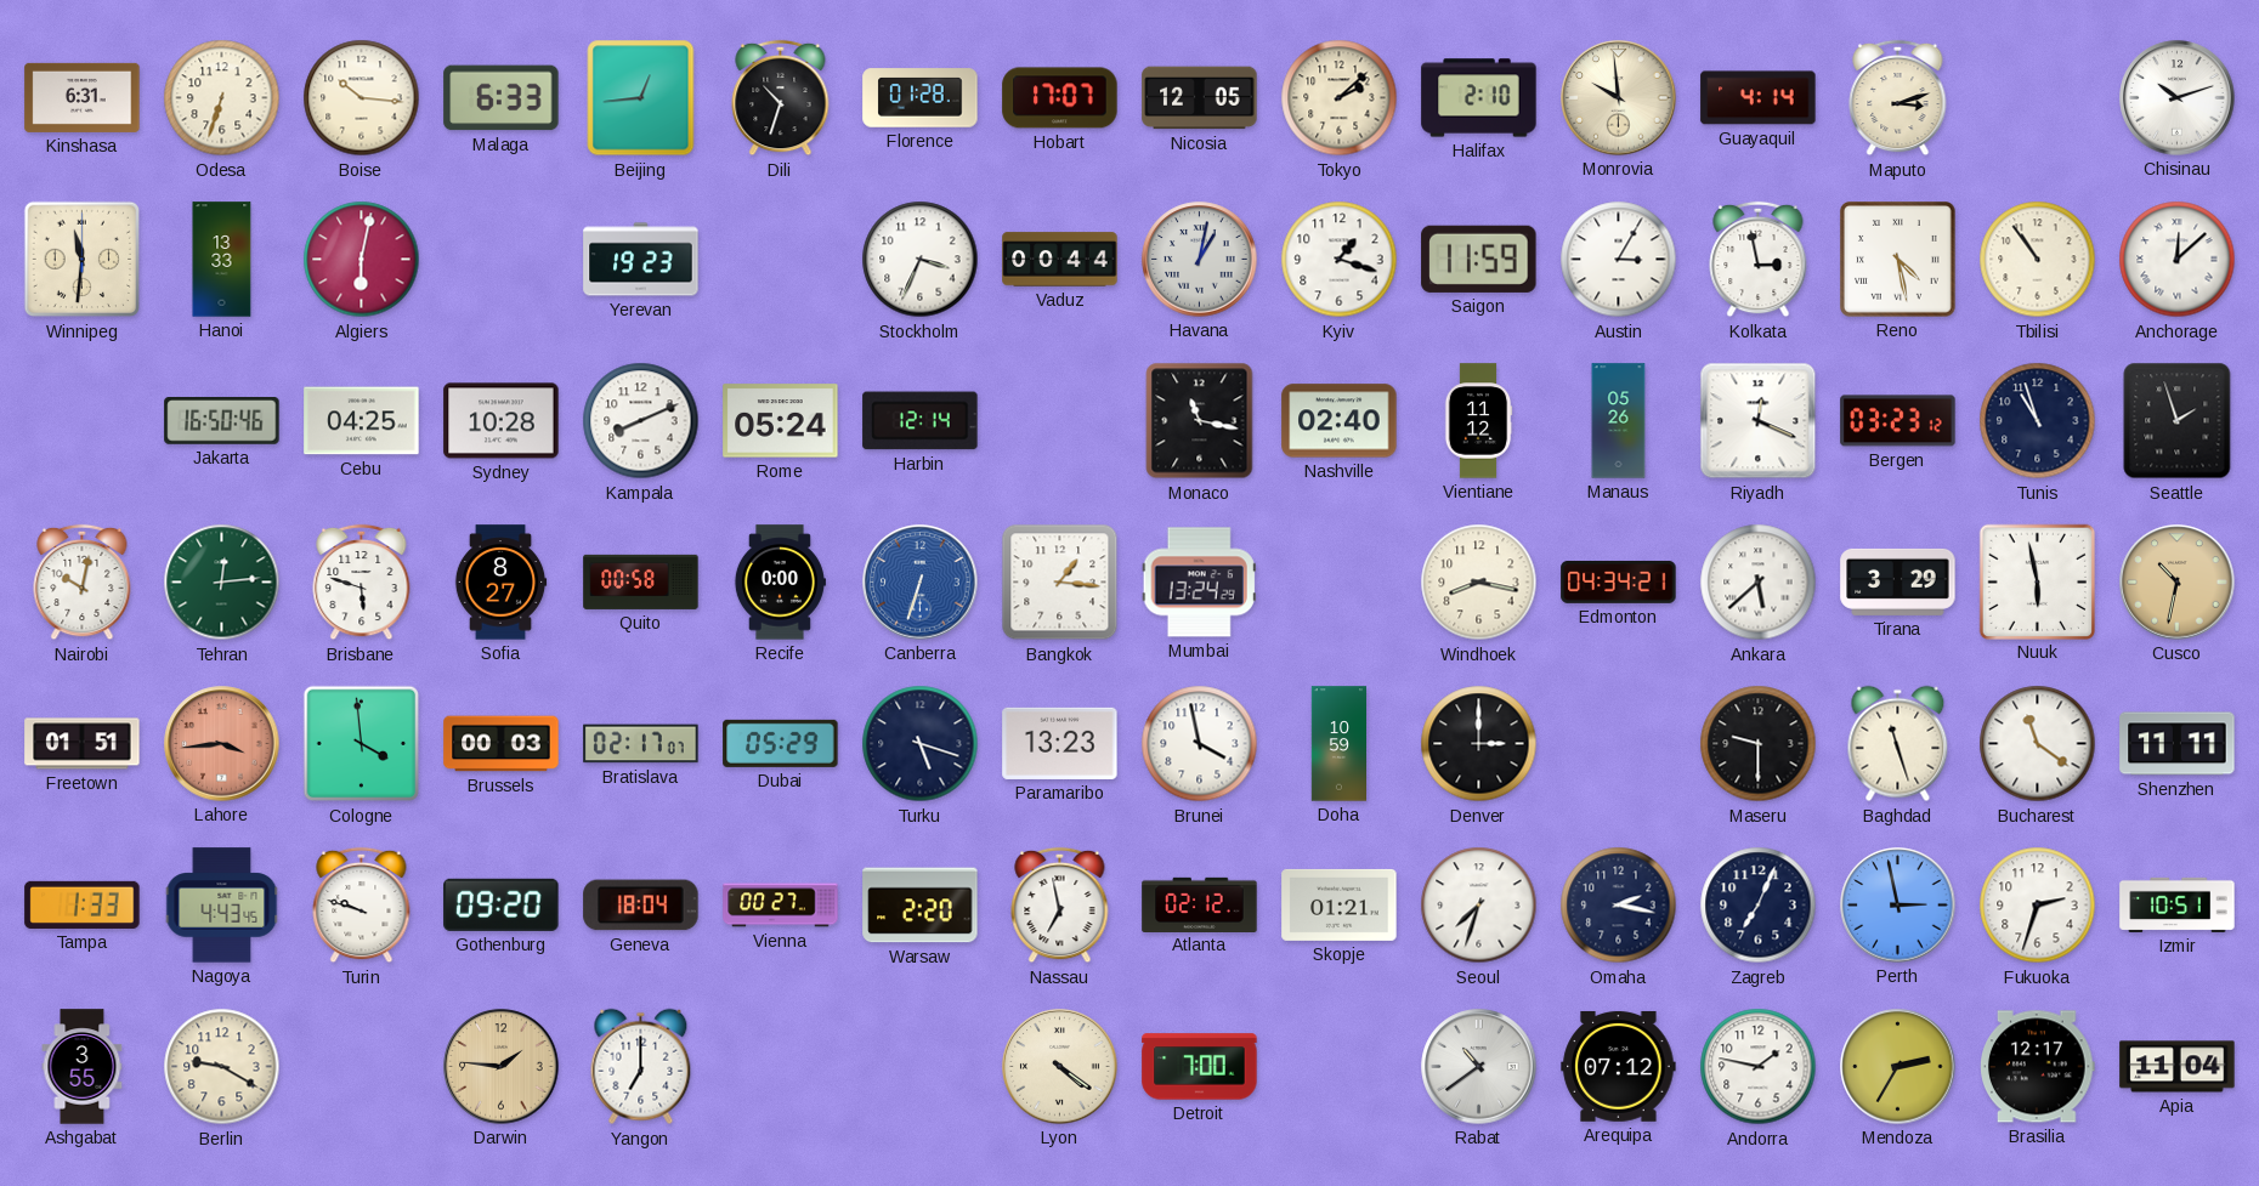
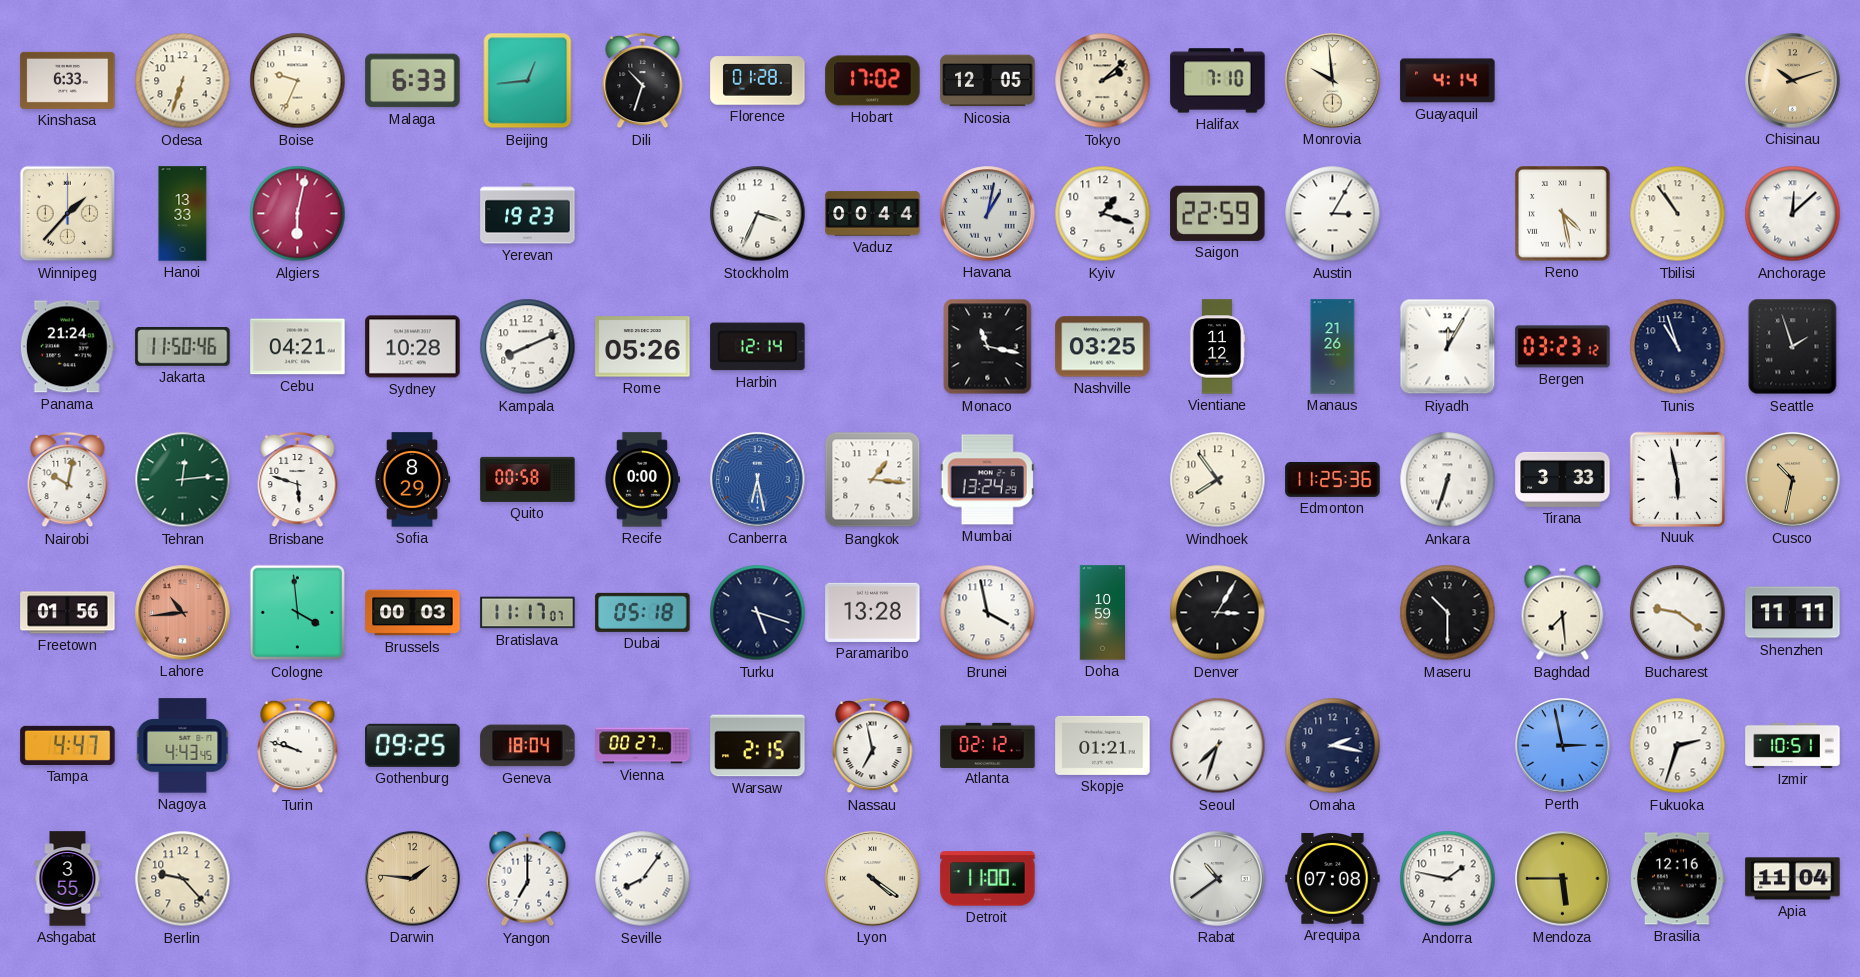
Kinshasa: 6:31 -> 6:33
Boise: 10:16 -> 9:34
Hobart: 17:07 -> 17:02
Halifax: 2:10 -> 7:10
Maputo: 3:12 -> none
Chisinau dial: white -> champagne
Winnipeg: 11:31 -> 1:37
Saigon: 11:59 -> 22:59
Kolkata: 2:58 -> none
Panama: none -> 21:24
Jakarta: 16:50 -> 11:50
Cebu: 04:25 -> 04:21
Rome: 05:24 -> 05:26
Nashville: 02:40 -> 03:25
Manaus: 05:26 -> 21:26
Riyadh: 12:19 -> 12:05
Sofia: 8:27 -> 8:29
Canberra: 6:33 -> 6:28
Windhoek: 8:17 -> 7:54
Edmonton: 04:34 -> 11:25
Ankara: 5:38 -> 6:33
Tirana: 3:29 -> 3:33
Freetown: 01:51 -> 01:56
Lahore: 3:44 -> 10:44
Bratislava: 02:17 -> 11:17
Dubai: 05:29 -> 05:18
Paramaribo: 13:23 -> 13:28
Denver: 3:00 -> 3:05
Maseru: 9:30 -> 10:30
Baghdad: 11:27 -> 7:29
Bucharest: 11:21 -> 9:21
Tampa: 1:33 -> 4:47
Gothenburg: 09:20 -> 09:25
Warsaw: 2:20 -> 2:15
Zagreb: 7:04 -> none
Berlin: 9:20 -> 9:23
Seville: none -> 8:06
Detroit: 7:00 -> 11:00
Arequipa: 07:12 -> 07:08
Mendoza: 2:35 -> 5:45
Brasilia: 12:17 -> 12:16
